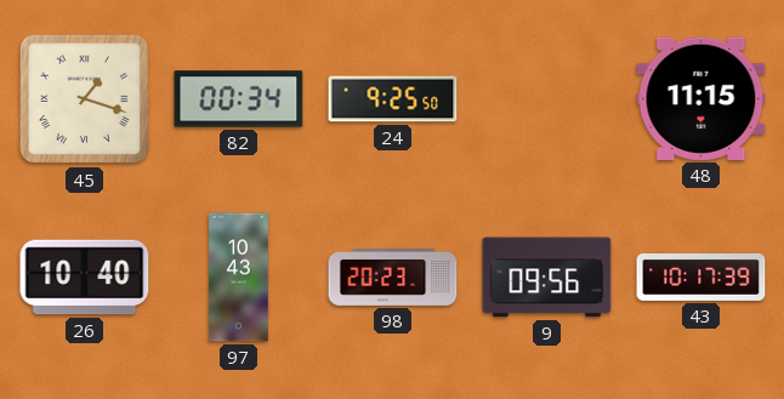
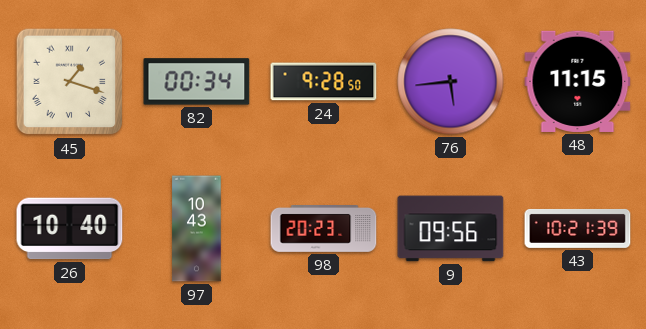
24: 9:25 -> 9:28
76: none -> 5:44
43: 10:17 -> 10:21
